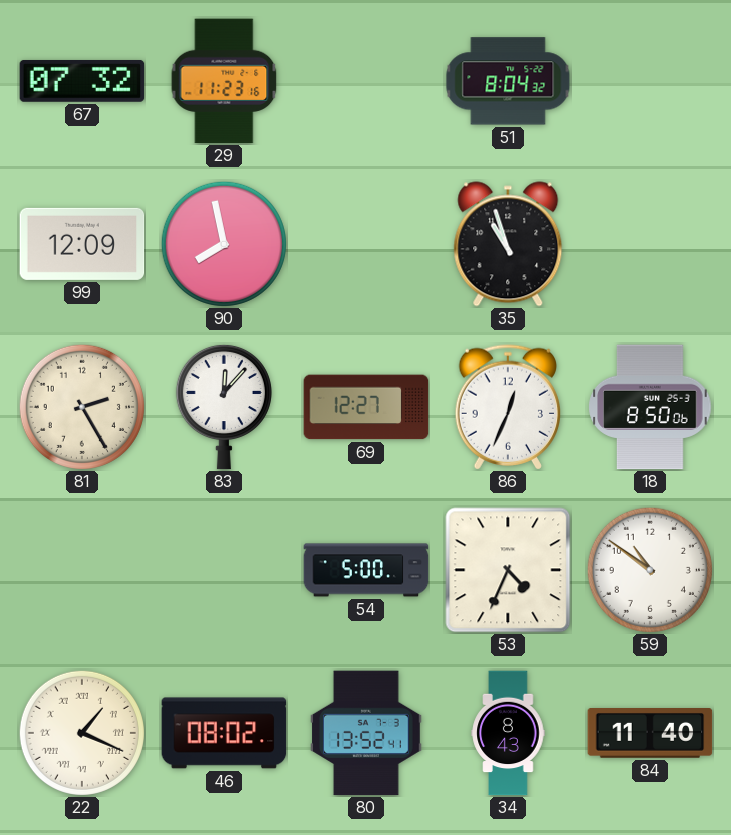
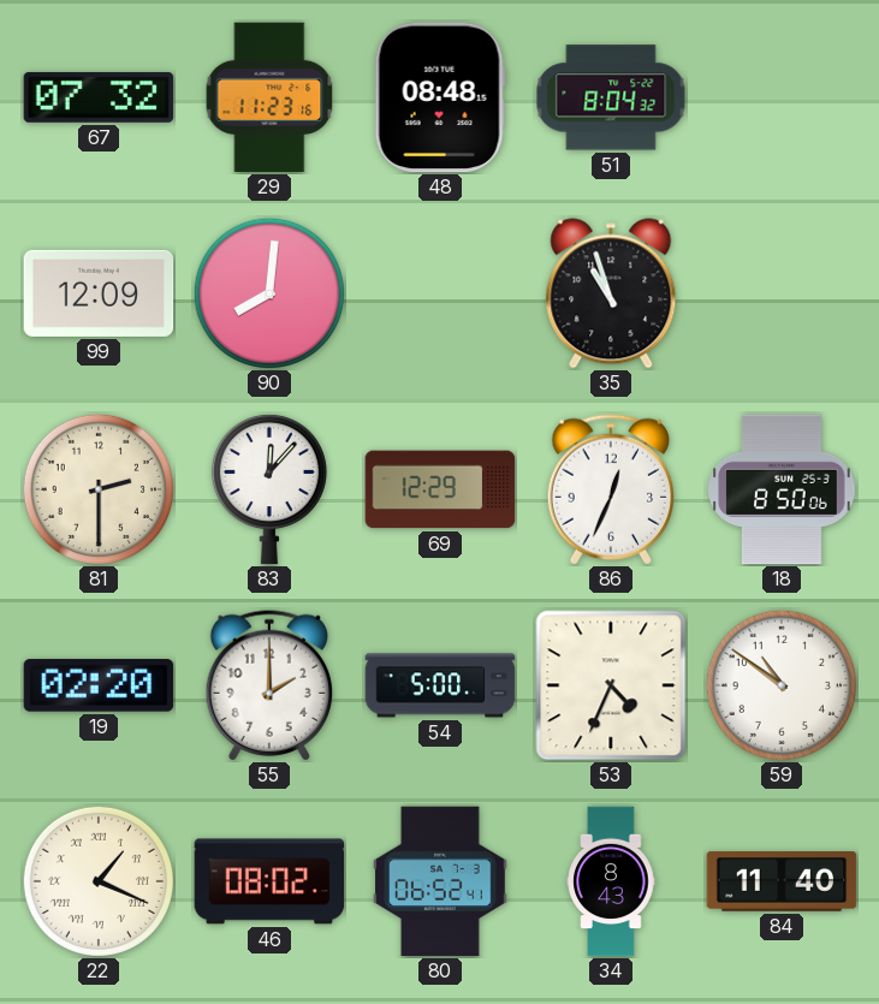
48: none -> 08:48
90: 7:58 -> 8:01
81: 2:25 -> 2:30
69: 12:27 -> 12:29
19: none -> 02:20
55: none -> 2:00
80: 13:52 -> 06:52
